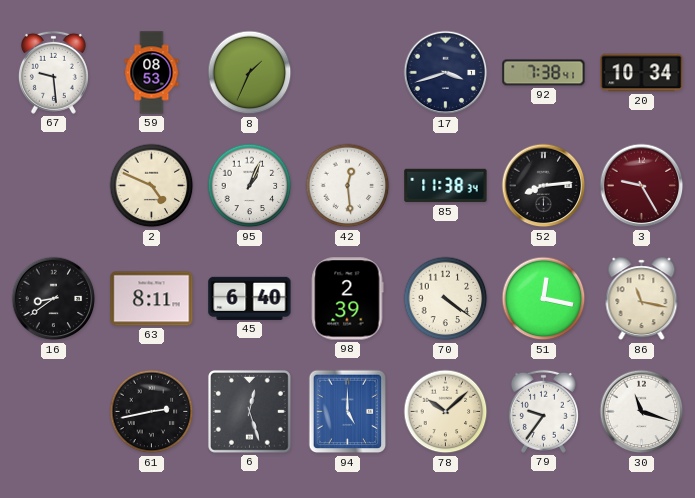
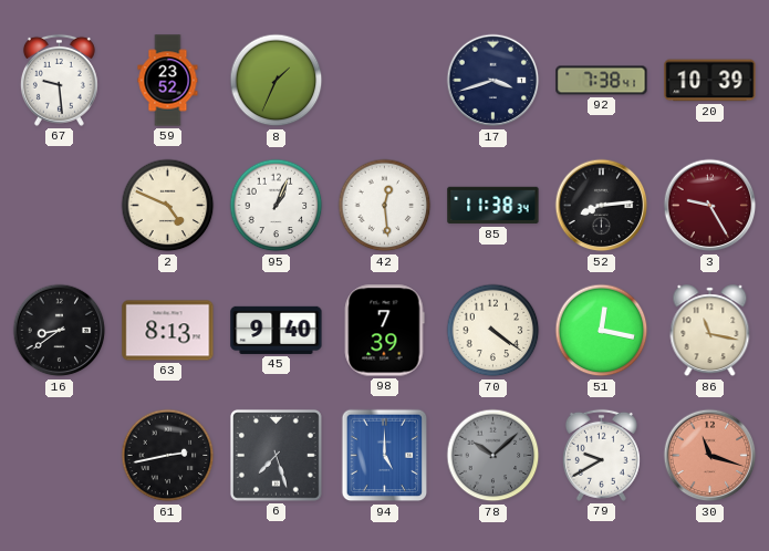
59: 08:53 -> 23:52
20: 10:34 -> 10:39
63: 8:11 -> 8:13
45: 6:40 -> 9:40
98: 2:39 -> 7:39
6: 12:27 -> 7:27
78 dial: cream -> grey
79: 9:36 -> 9:40
30 dial: white -> salmon
